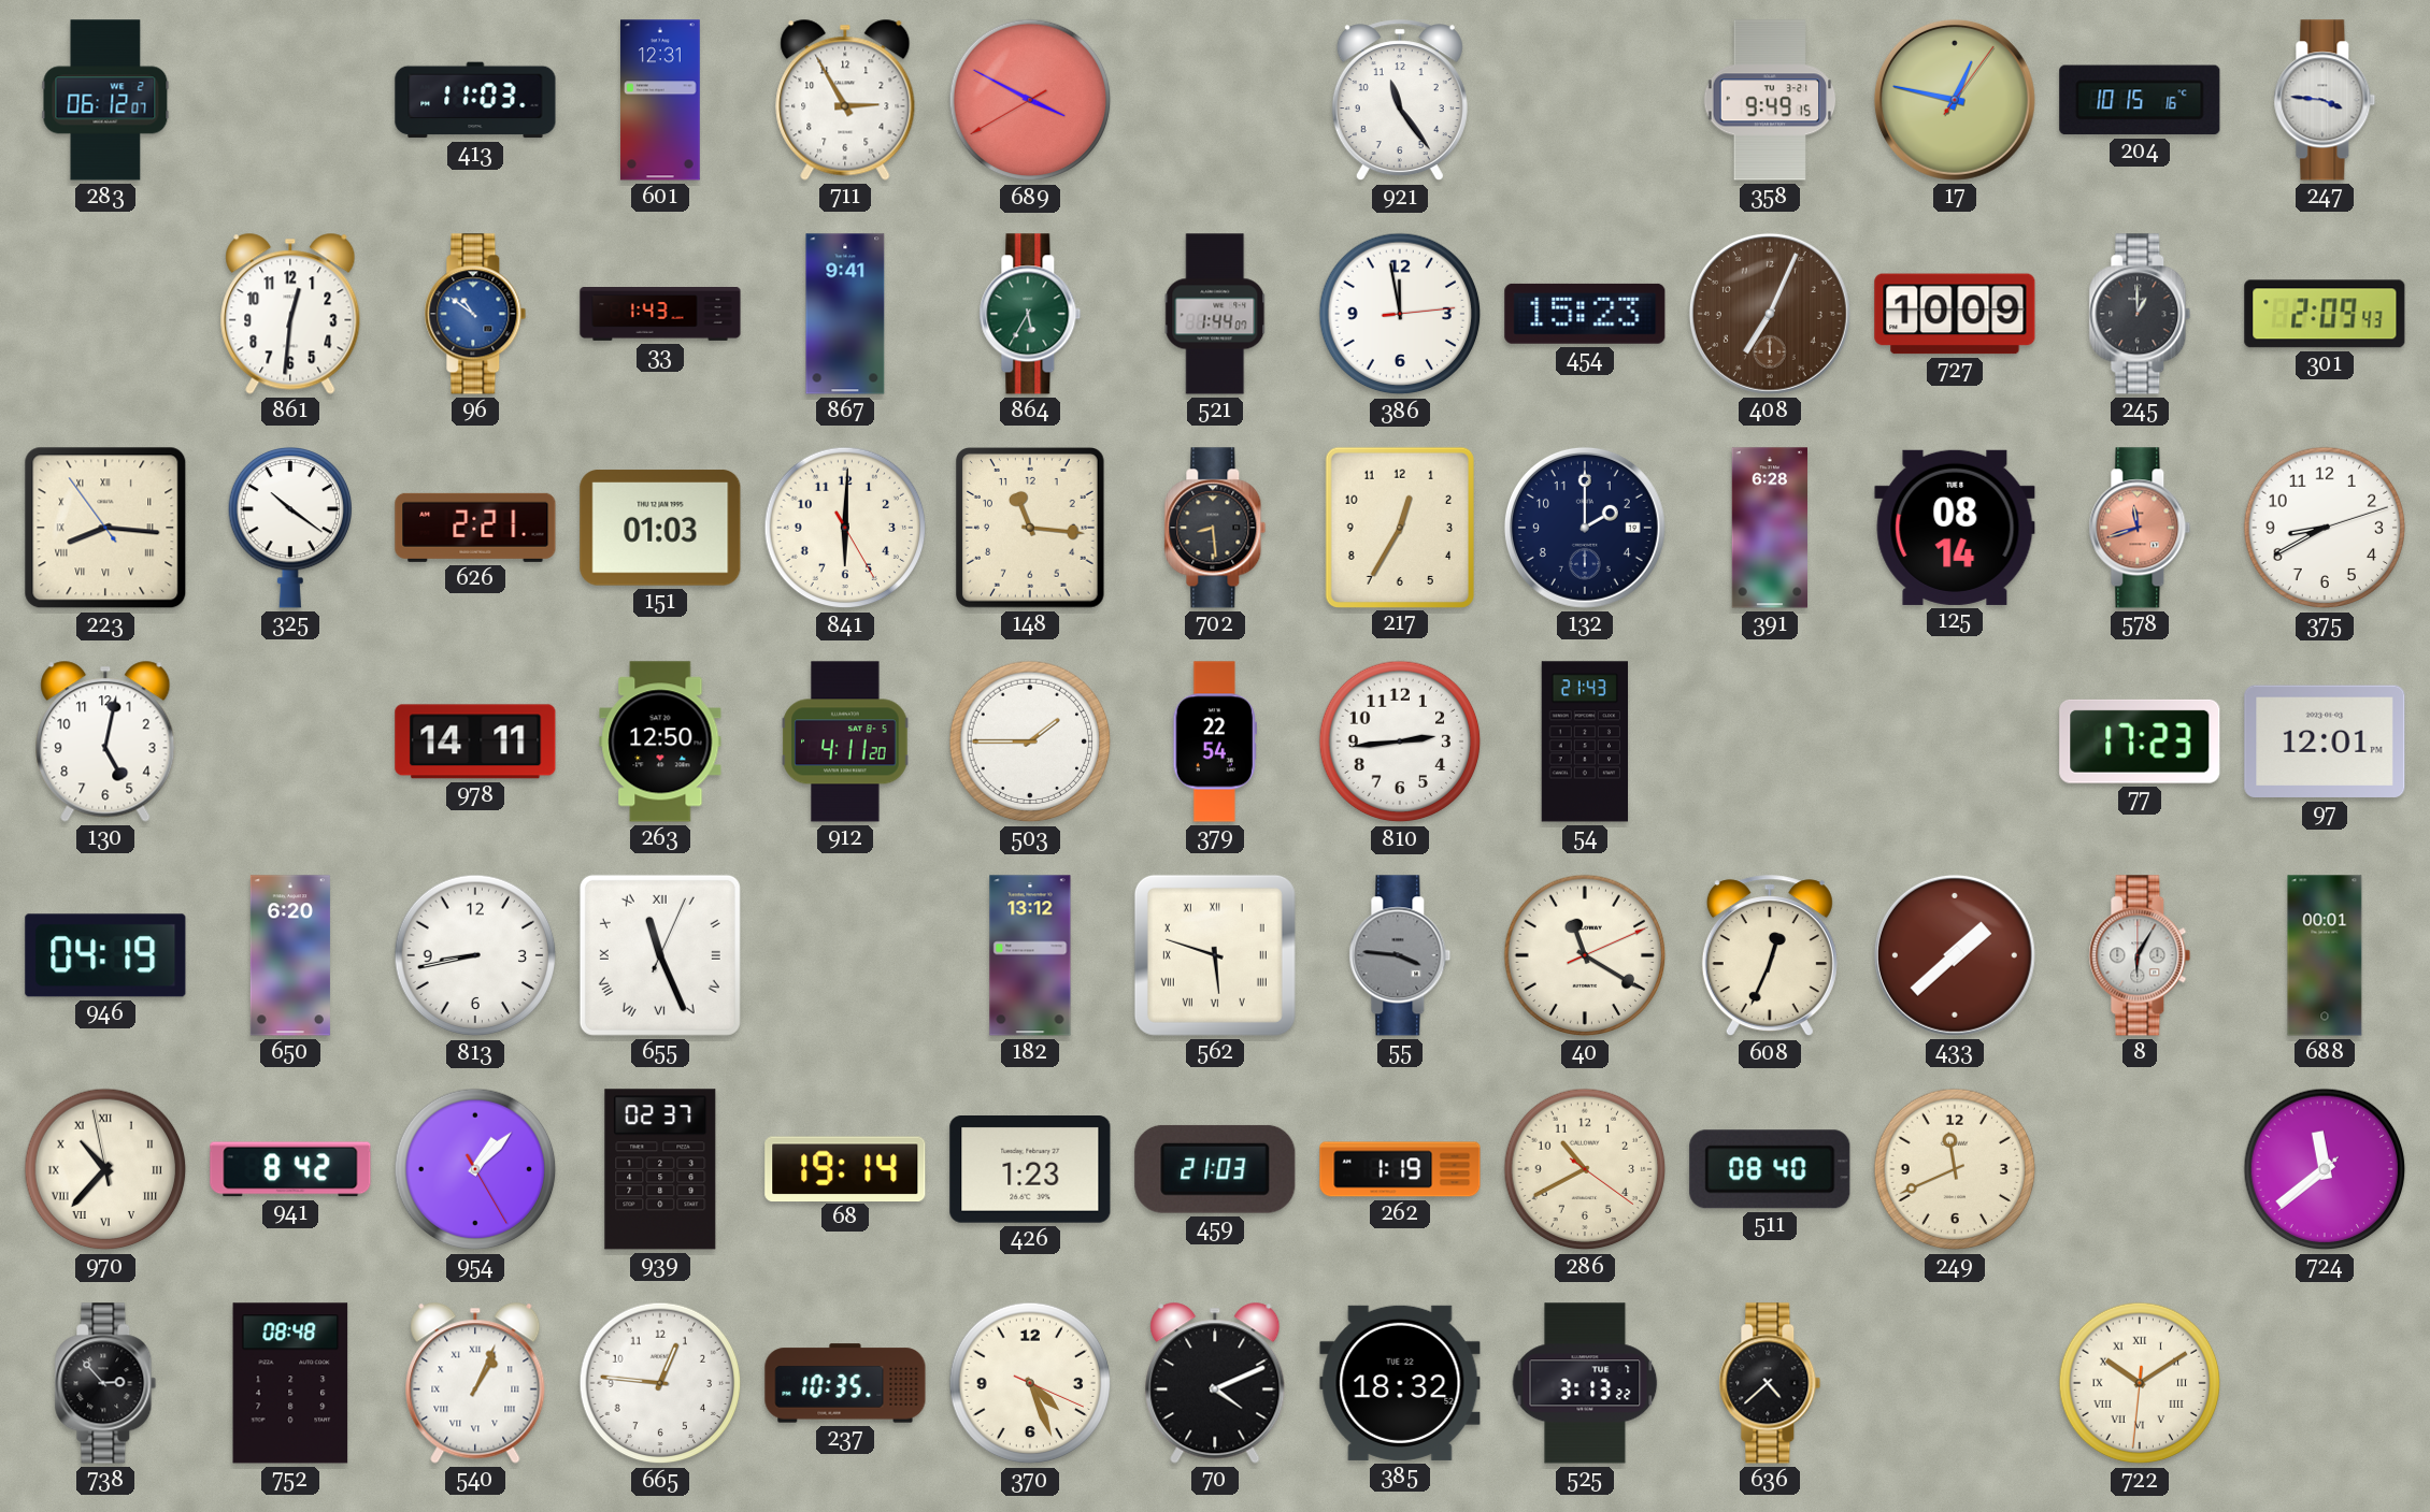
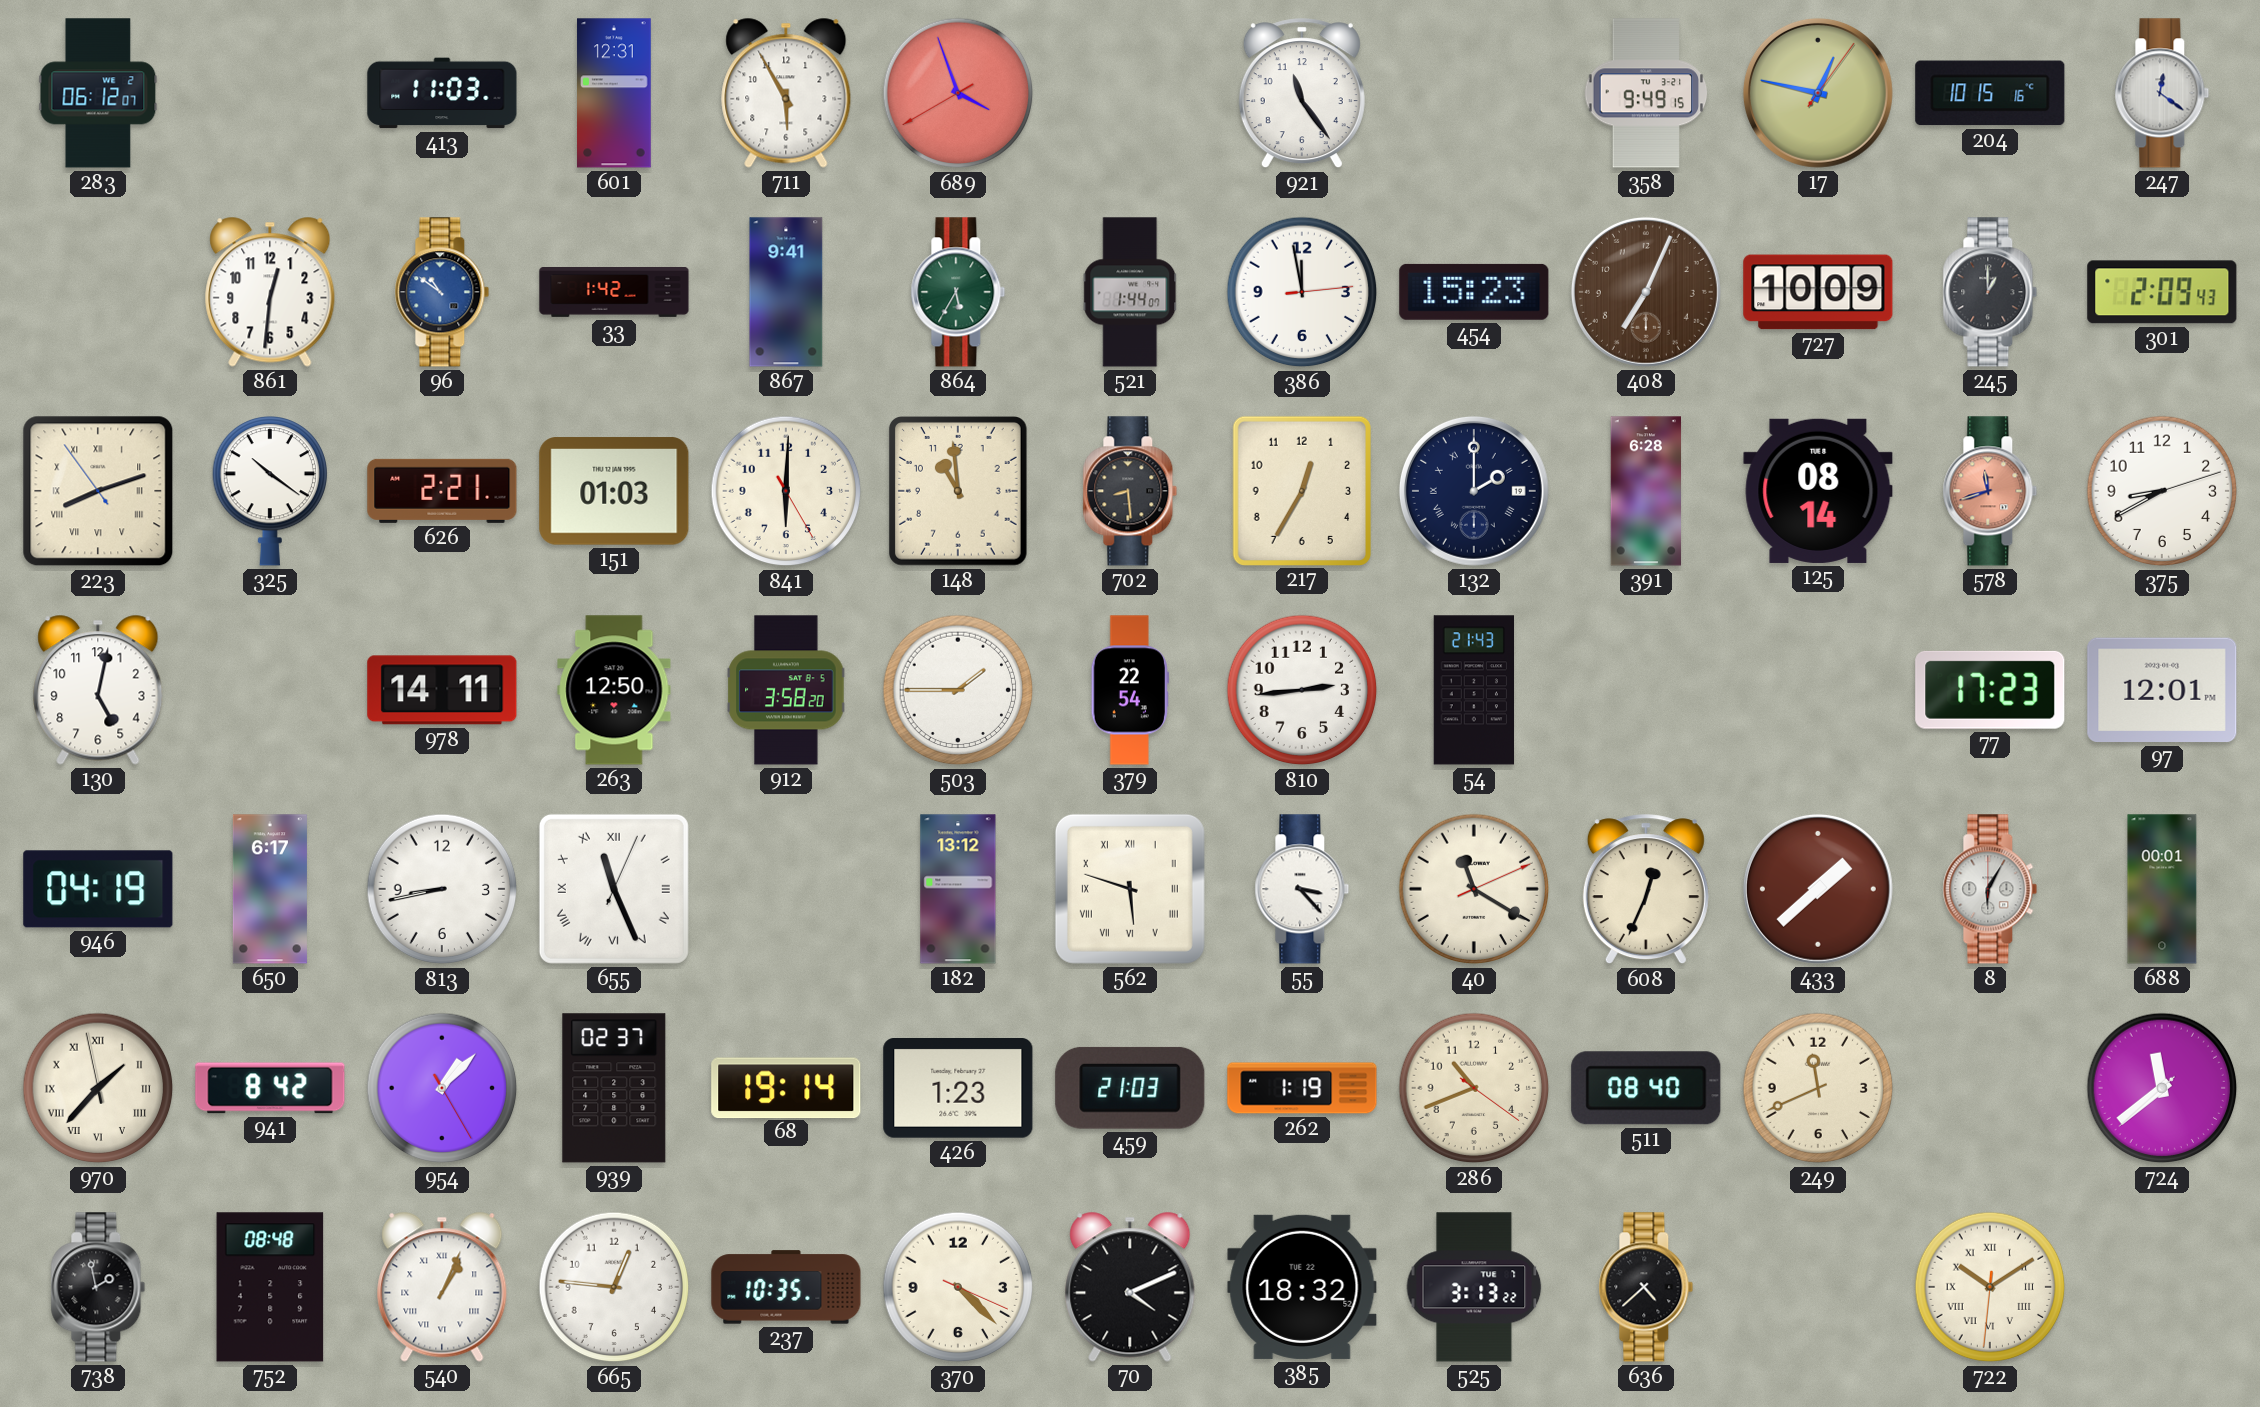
711: 2:55 -> 5:55
689: 3:49 -> 3:56
247: 3:46 -> 12:21
33: 1:43 -> 1:42
223: 8:15 -> 8:11
148: 11:16 -> 10:59
132 numerals: Arabic -> Roman
912: 4:11 -> 3:58
650: 6:20 -> 6:17
55: 3:46 -> 3:23
55 dial: grey -> white
970: 10:36 -> 1:36
286: 10:40 -> 10:41
738: 2:53 -> 1:58
370: 4:26 -> 4:22
